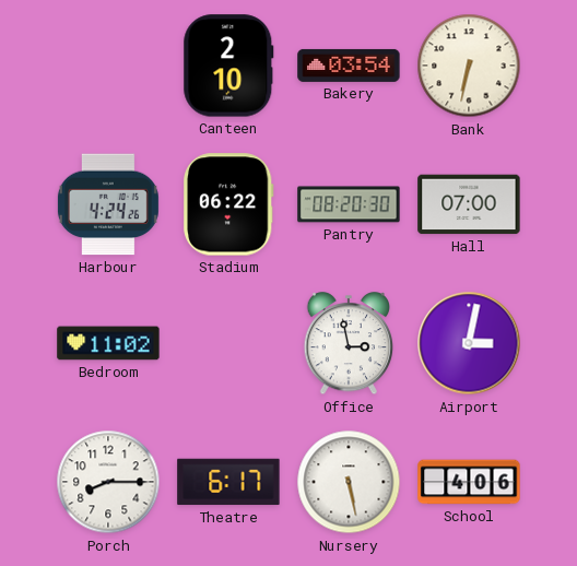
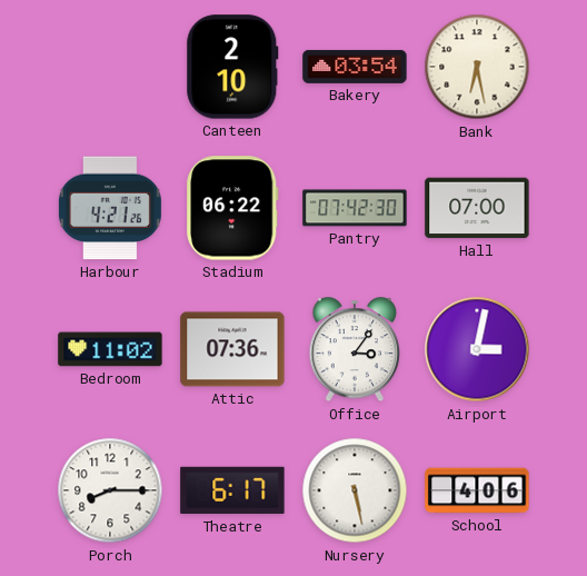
Bank: 6:32 -> 6:28
Harbour: 4:24 -> 4:21
Pantry: 08:20 -> 07:42
Attic: none -> 07:36
Office: 2:58 -> 3:06
